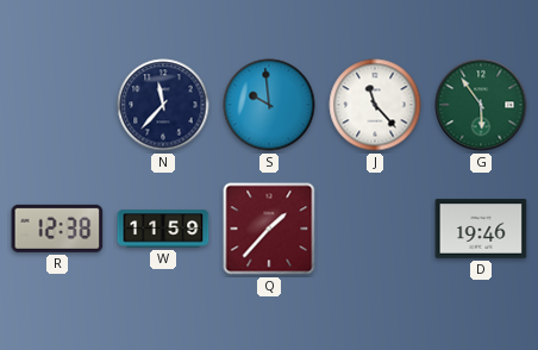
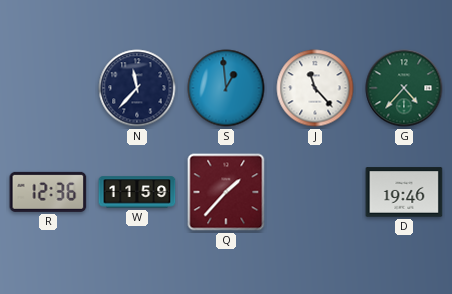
S: 9:59 -> 12:59
G: 5:54 -> 4:37
R: 12:38 -> 12:36
